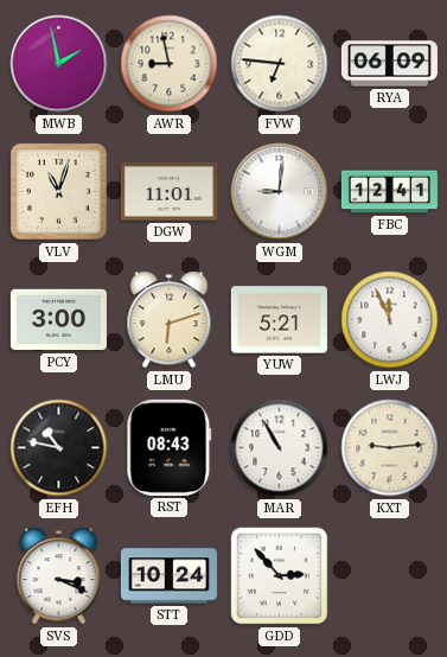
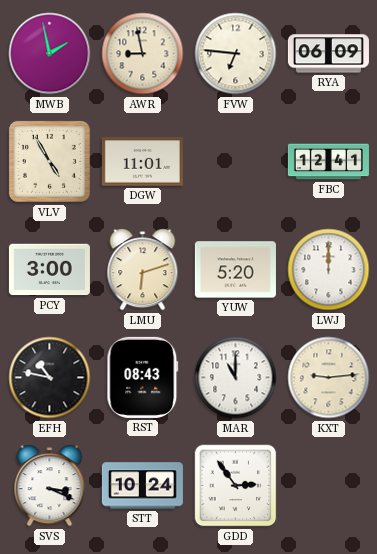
VLV: 11:03 -> 4:55
WGM: 9:01 -> none
YUW: 5:21 -> 5:20
LWJ: 11:56 -> 12:00
MAR: 10:55 -> 11:00
GDD: 2:53 -> 2:54
